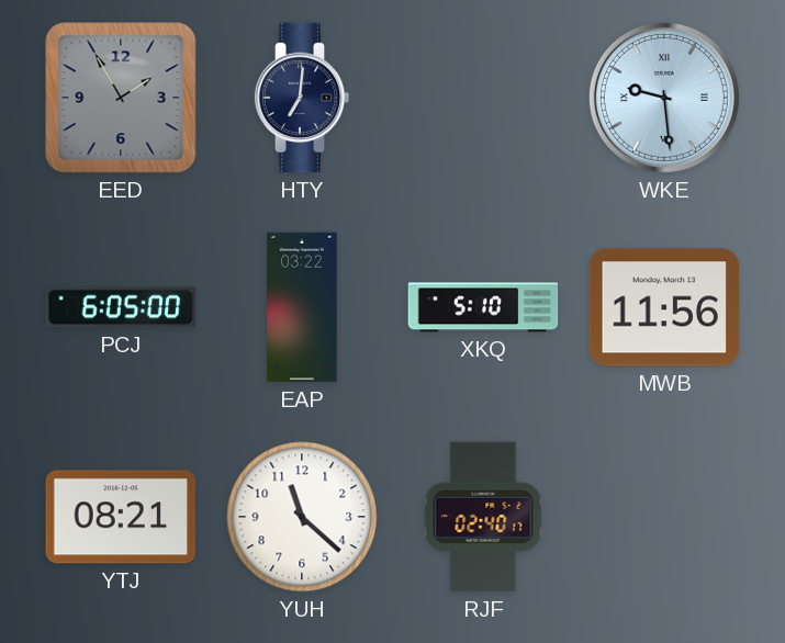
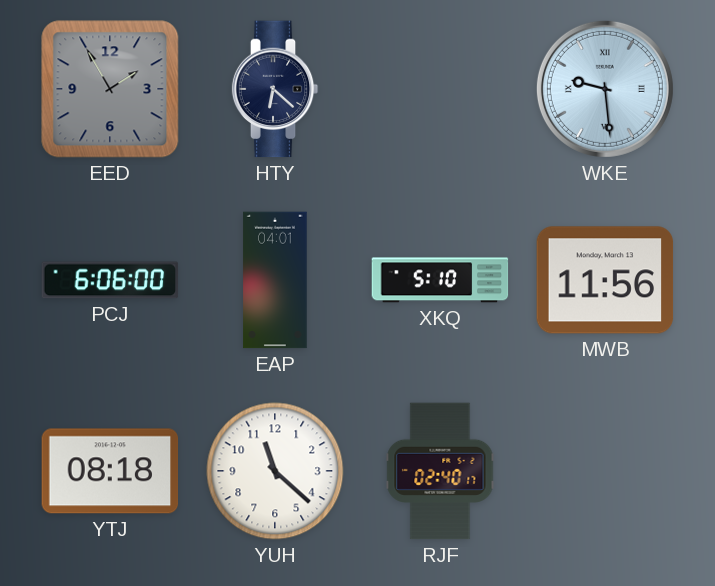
HTY: 7:01 -> 6:22
PCJ: 6:05 -> 6:06
EAP: 03:22 -> 04:01
YTJ: 08:21 -> 08:18
